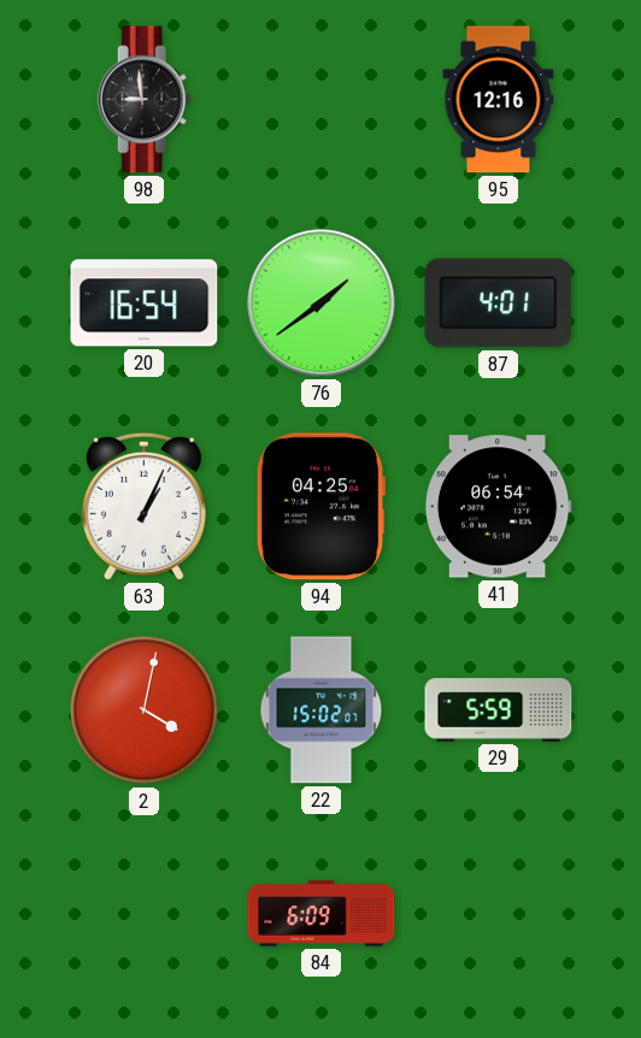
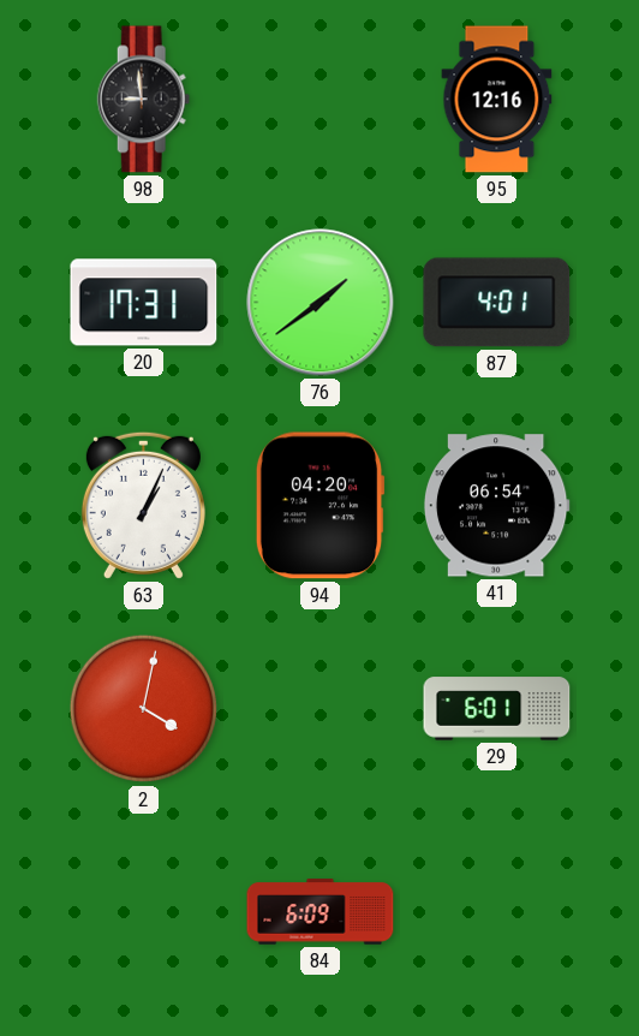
20: 16:54 -> 17:31
94: 04:25 -> 04:20
22: 15:02 -> none
29: 5:59 -> 6:01
